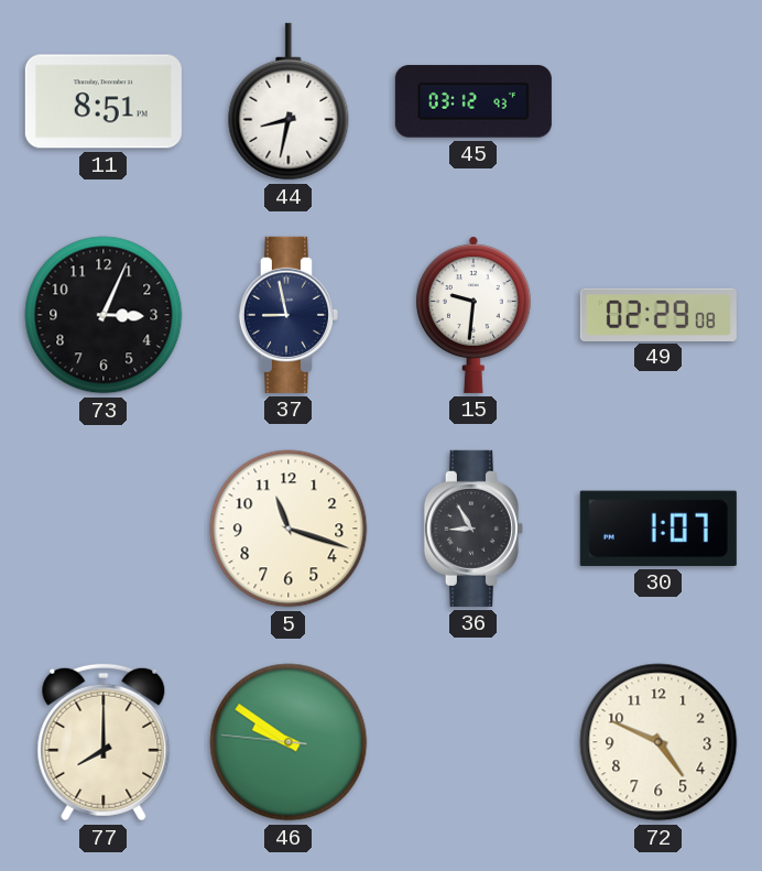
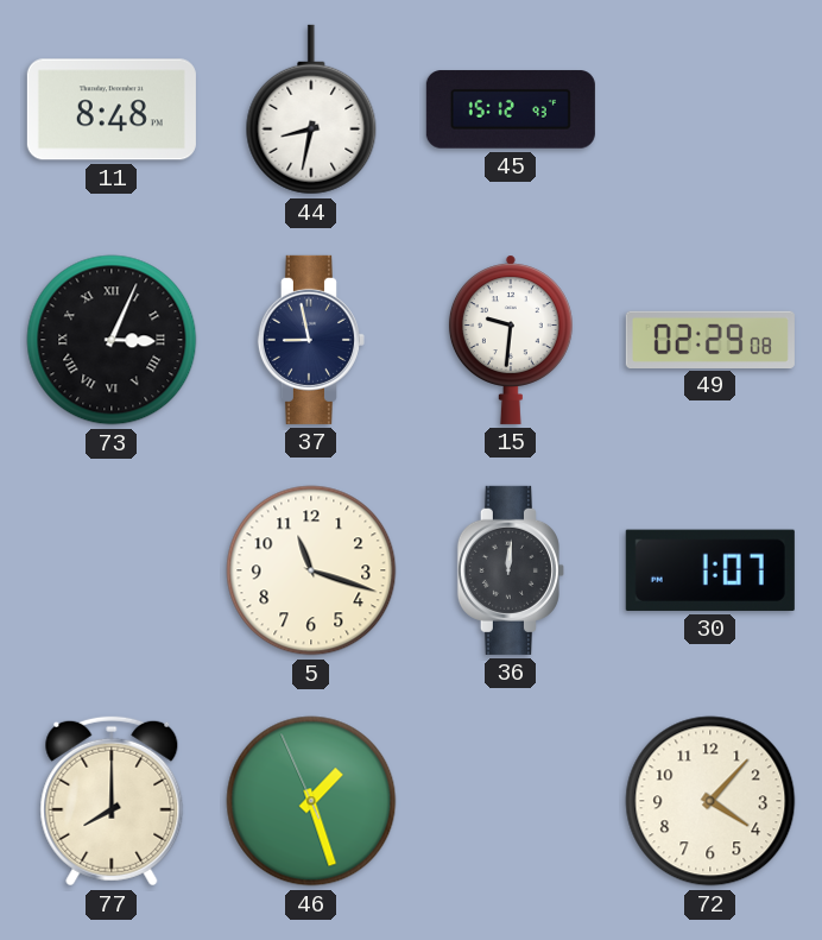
11: 8:51 -> 8:48
45: 03:12 -> 15:12
73 numerals: Arabic -> Roman
36: 8:55 -> 12:01
46: 9:50 -> 1:26
72: 4:49 -> 4:07
